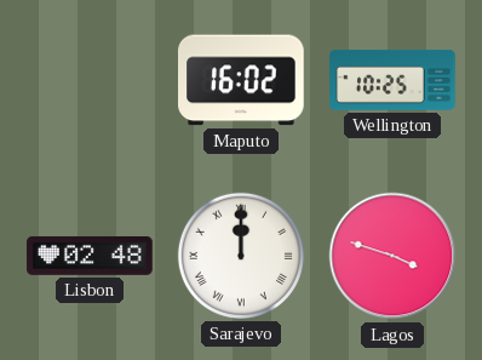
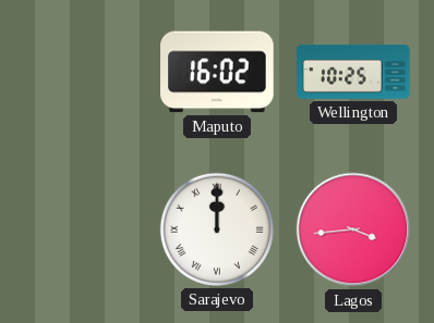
Lisbon: 02:48 -> none
Lagos: 3:48 -> 3:44
